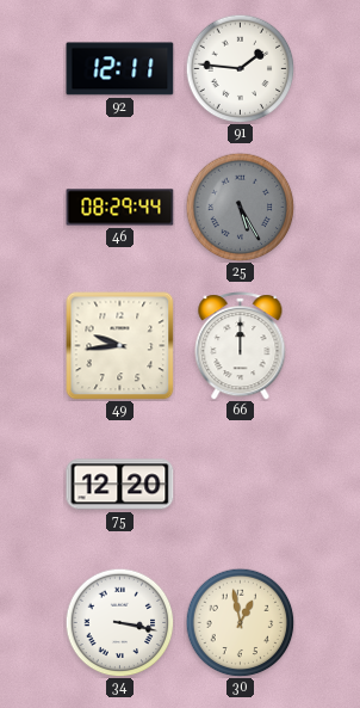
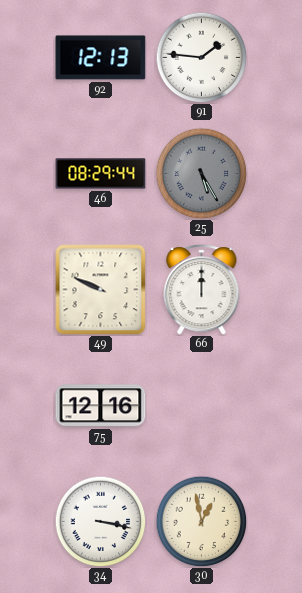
92: 12:11 -> 12:13
49: 9:44 -> 9:49
75: 12:20 -> 12:16
